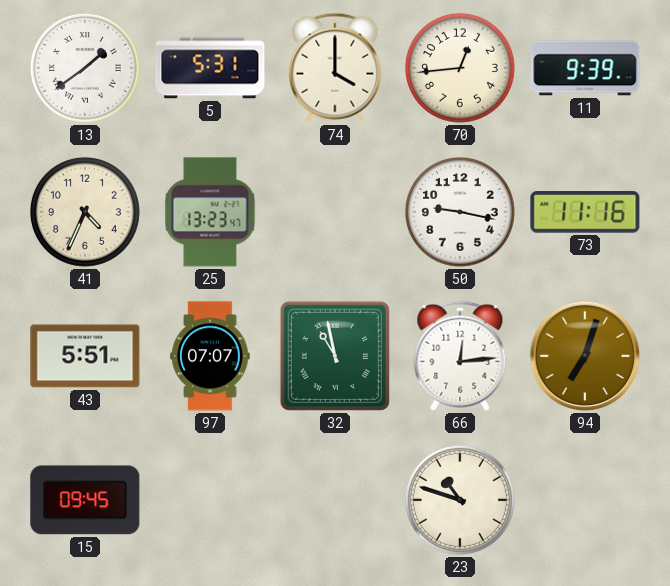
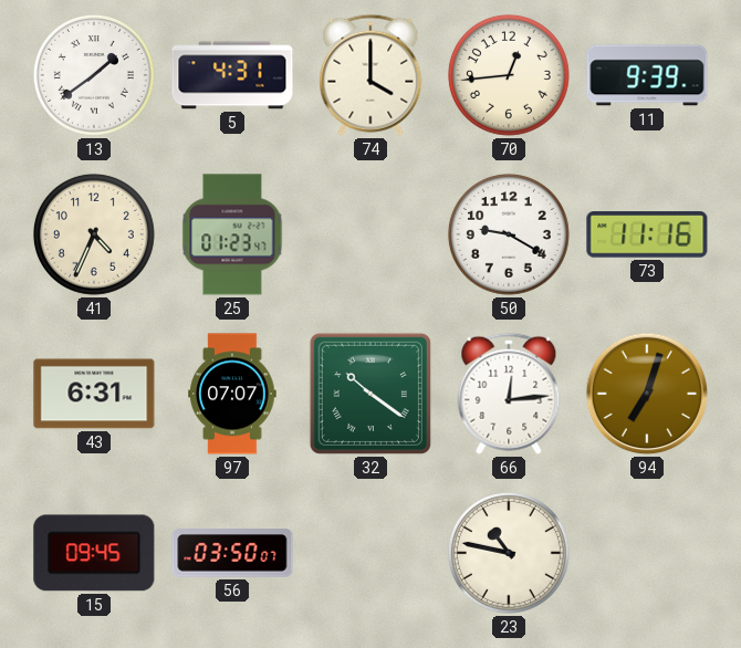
5: 5:31 -> 4:31
25: 13:23 -> 01:23
50: 9:17 -> 9:20
43: 5:51 -> 6:31
32: 10:58 -> 10:21
56: none -> 03:50
23: 10:48 -> 10:47
